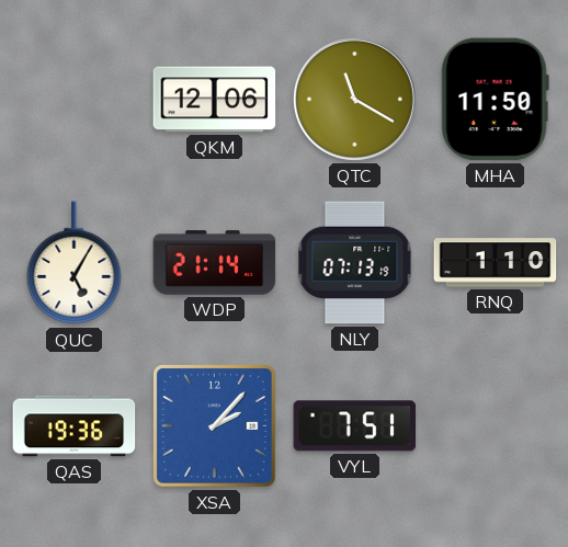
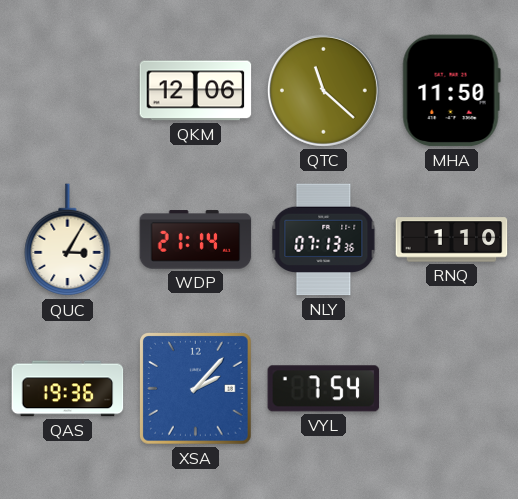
QTC: 11:20 -> 11:22
QUC: 5:05 -> 3:05
NLY: 07:13:19 -> 07:13:36
VYL: 7:51 -> 7:54
